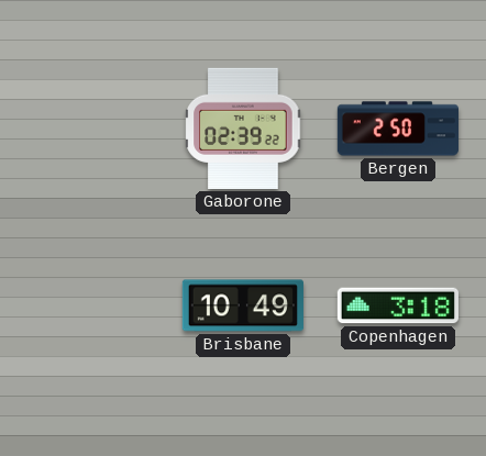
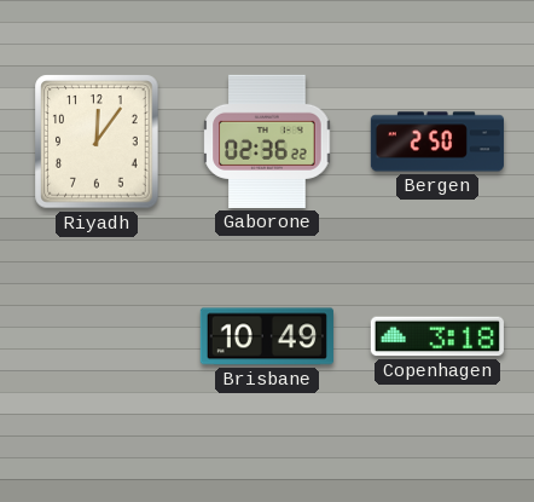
Riyadh: none -> 12:06
Gaborone: 02:39 -> 02:36
